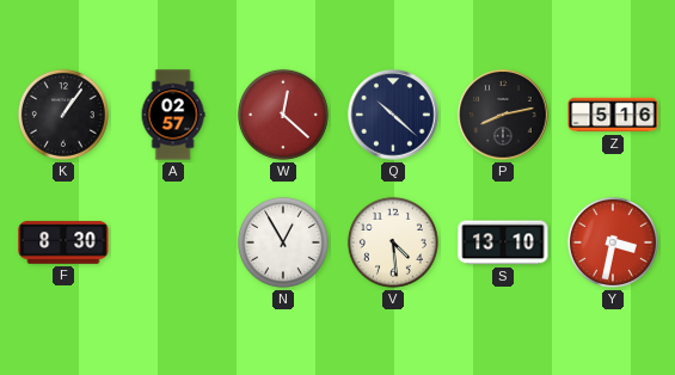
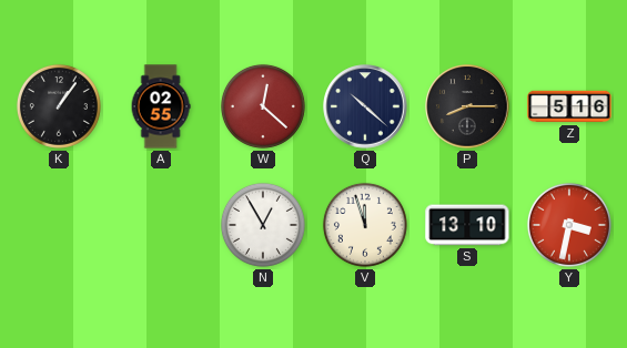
A: 02:57 -> 02:55
P: 8:13 -> 8:15
F: 8:30 -> none
V: 4:29 -> 11:57
